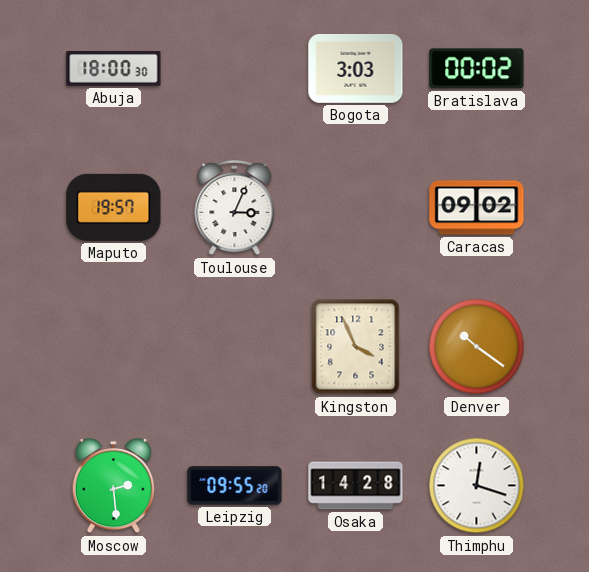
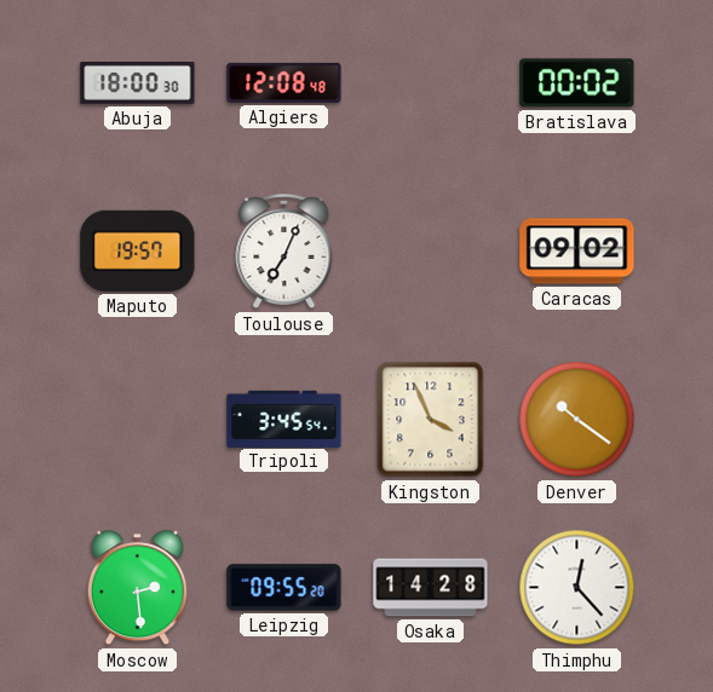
Algiers: none -> 12:08
Bogota: 3:03 -> none
Toulouse: 3:04 -> 7:04
Tripoli: none -> 3:45
Thimphu: 12:18 -> 12:23
